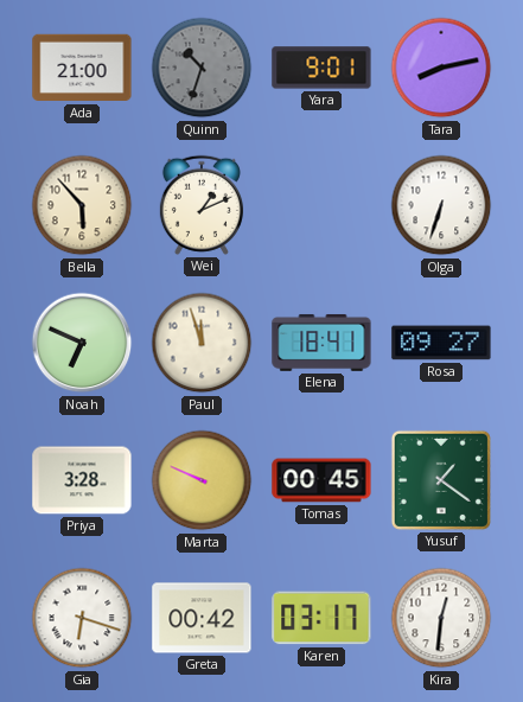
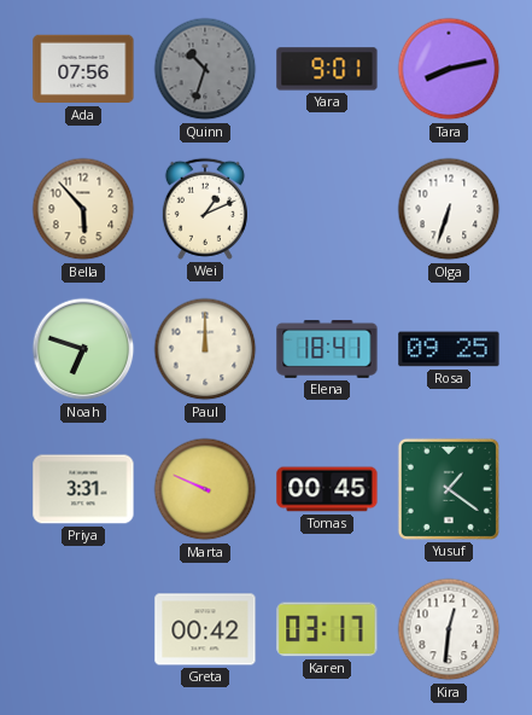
Ada: 21:00 -> 07:56
Noah: 6:49 -> 6:48
Paul: 11:57 -> 12:00
Rosa: 09:27 -> 09:25
Priya: 3:28 -> 3:31
Gia: 6:18 -> none
